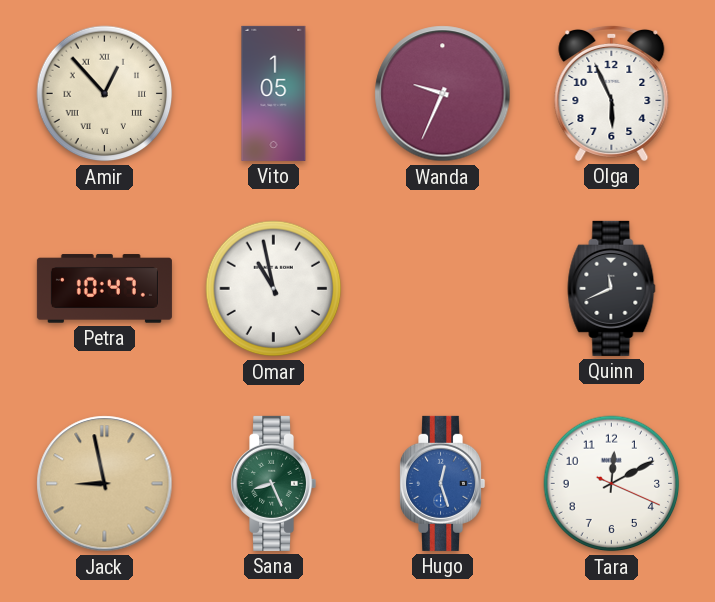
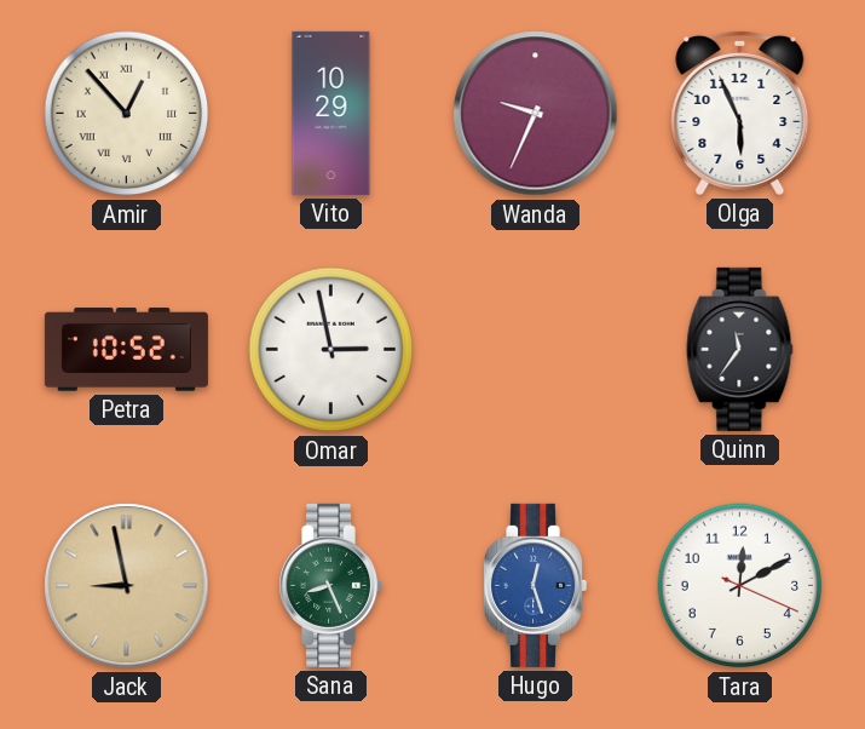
Vito: 1:05 -> 10:29
Petra: 10:47 -> 10:52
Omar: 10:58 -> 2:58
Quinn: 11:41 -> 11:36
